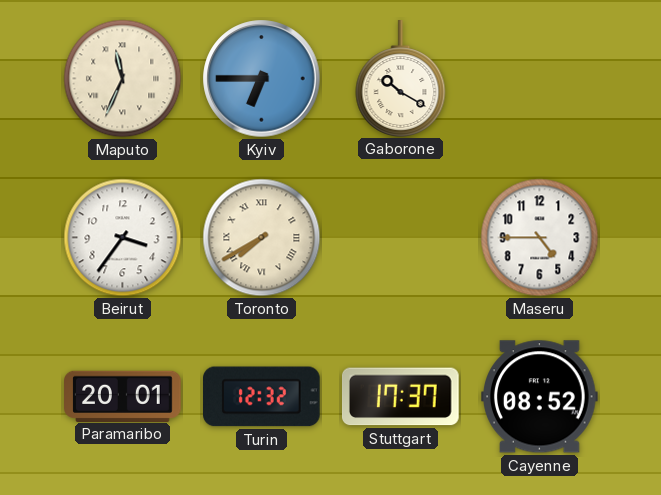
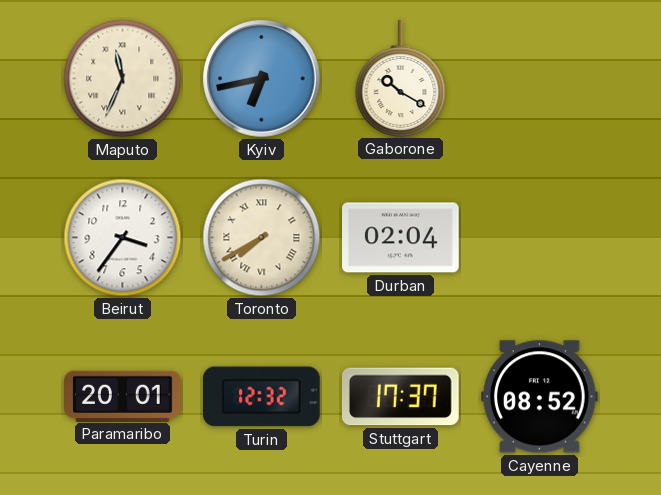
Kyiv: 6:45 -> 6:43
Durban: none -> 02:04
Maseru: 4:45 -> none
